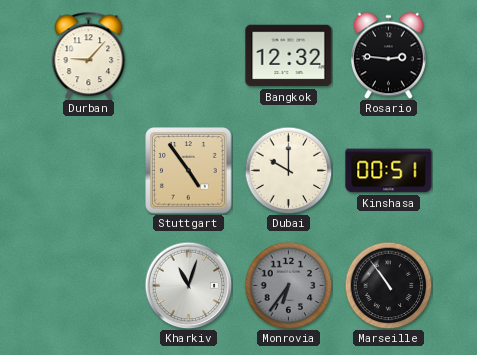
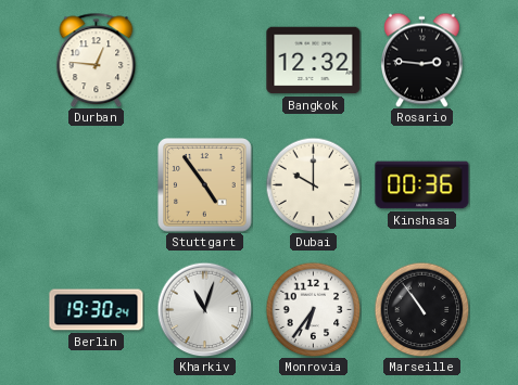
Durban: 9:07 -> 12:46
Kinshasa: 00:51 -> 00:36
Berlin: none -> 19:30
Monrovia dial: grey -> white
